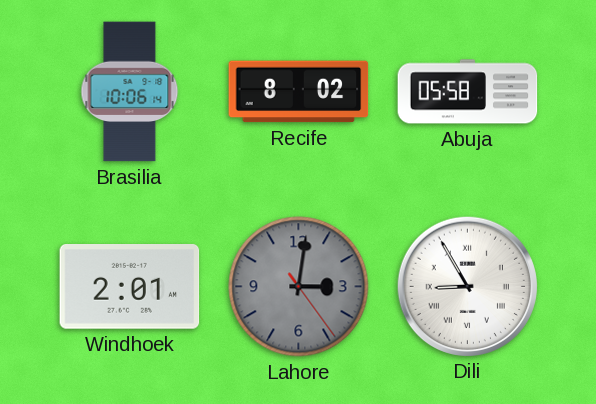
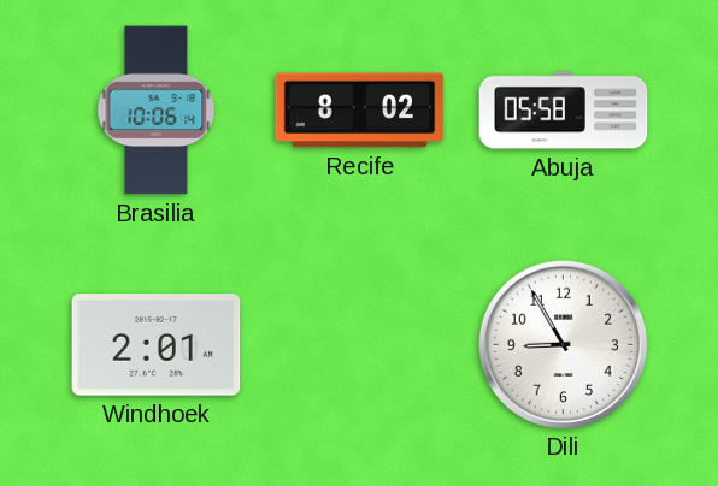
Lahore: 3:01 -> none
Dili numerals: Roman -> Arabic
